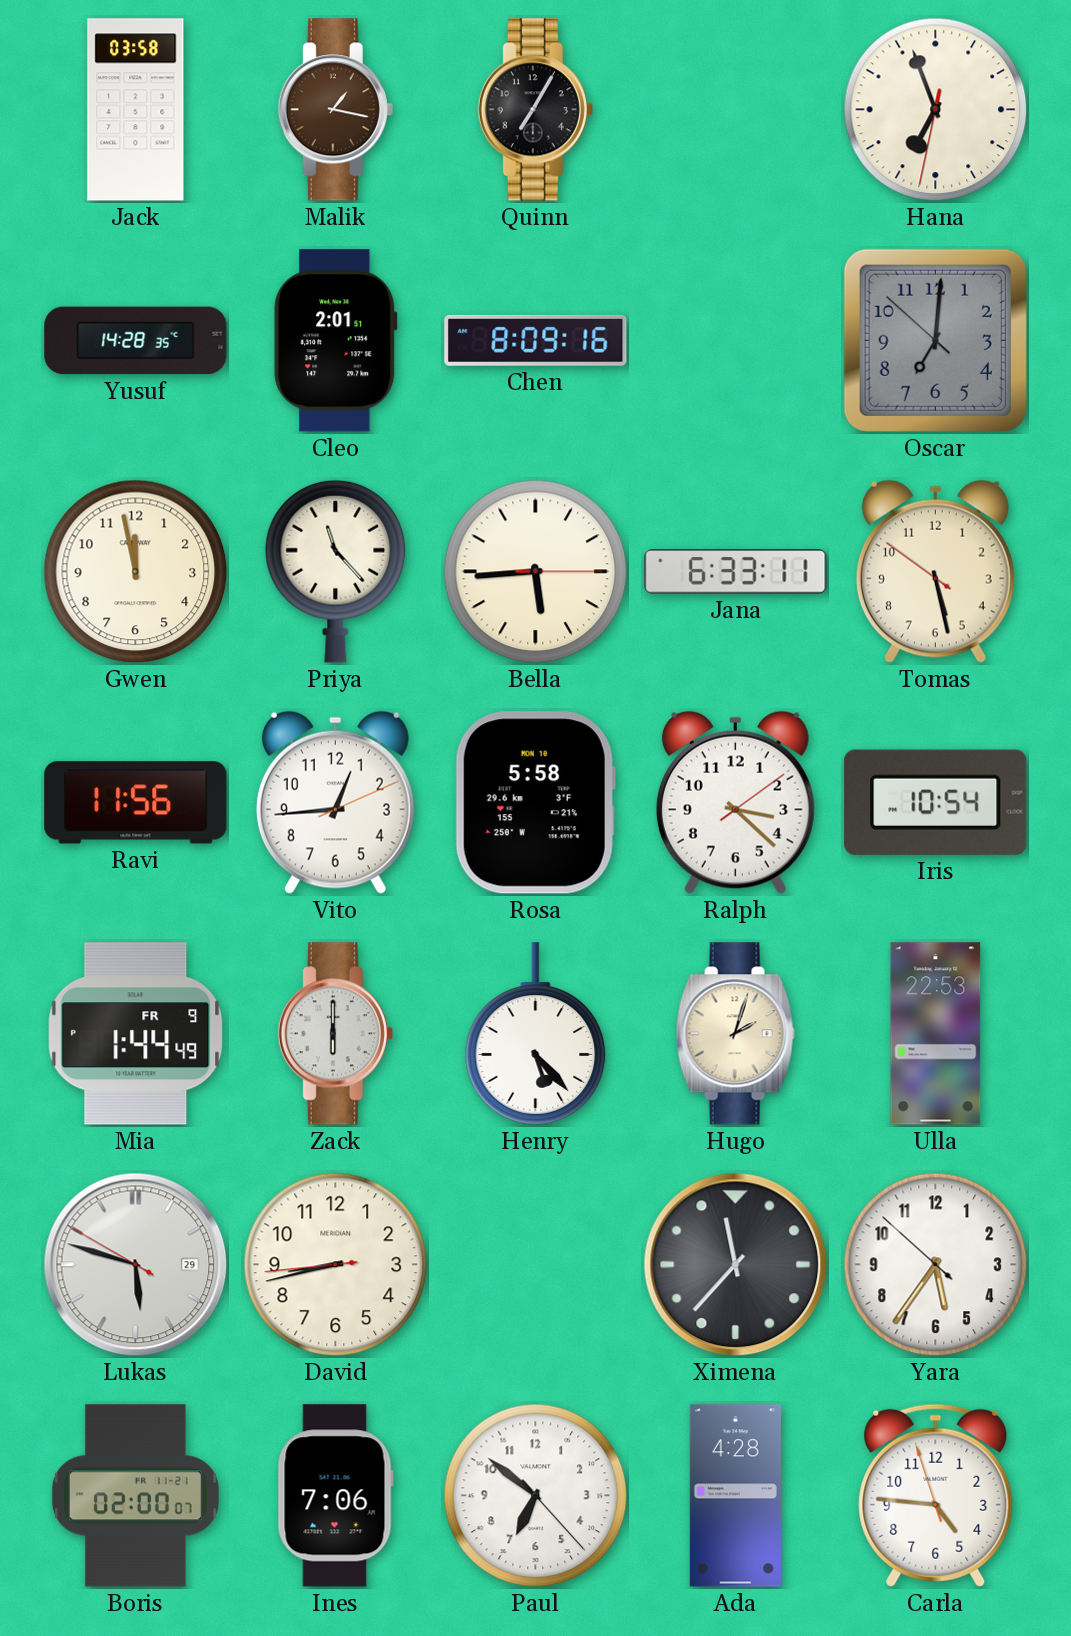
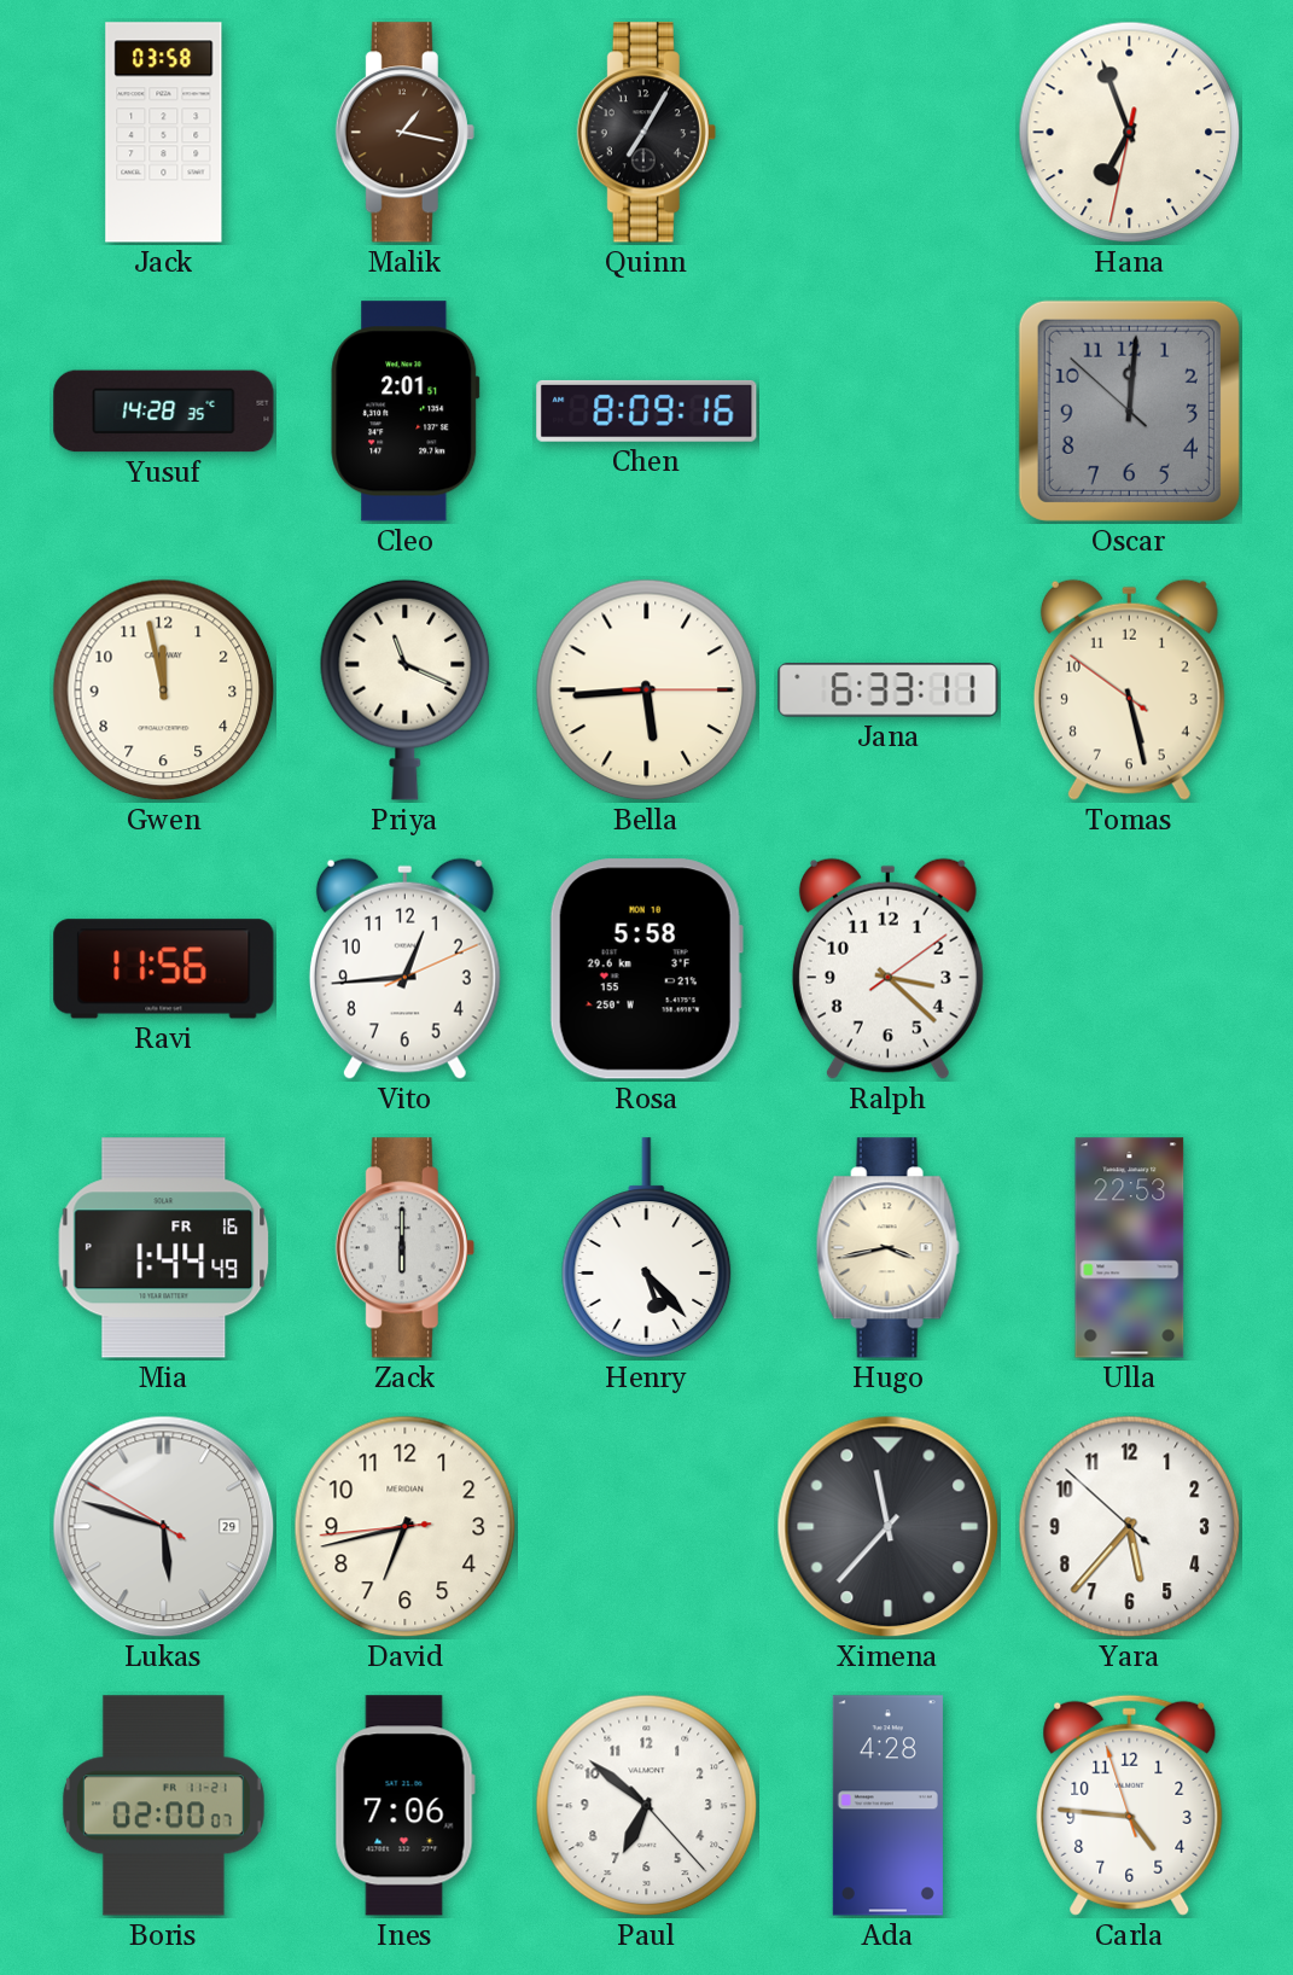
Oscar: 7:00 -> 12:00
Priya: 11:23 -> 11:19
Iris: 10:54 -> none
Mia date: FR 9 -> FR 16
Hugo: 2:03 -> 3:43
David: 8:42 -> 6:42
Yara: 5:35 -> 5:36
